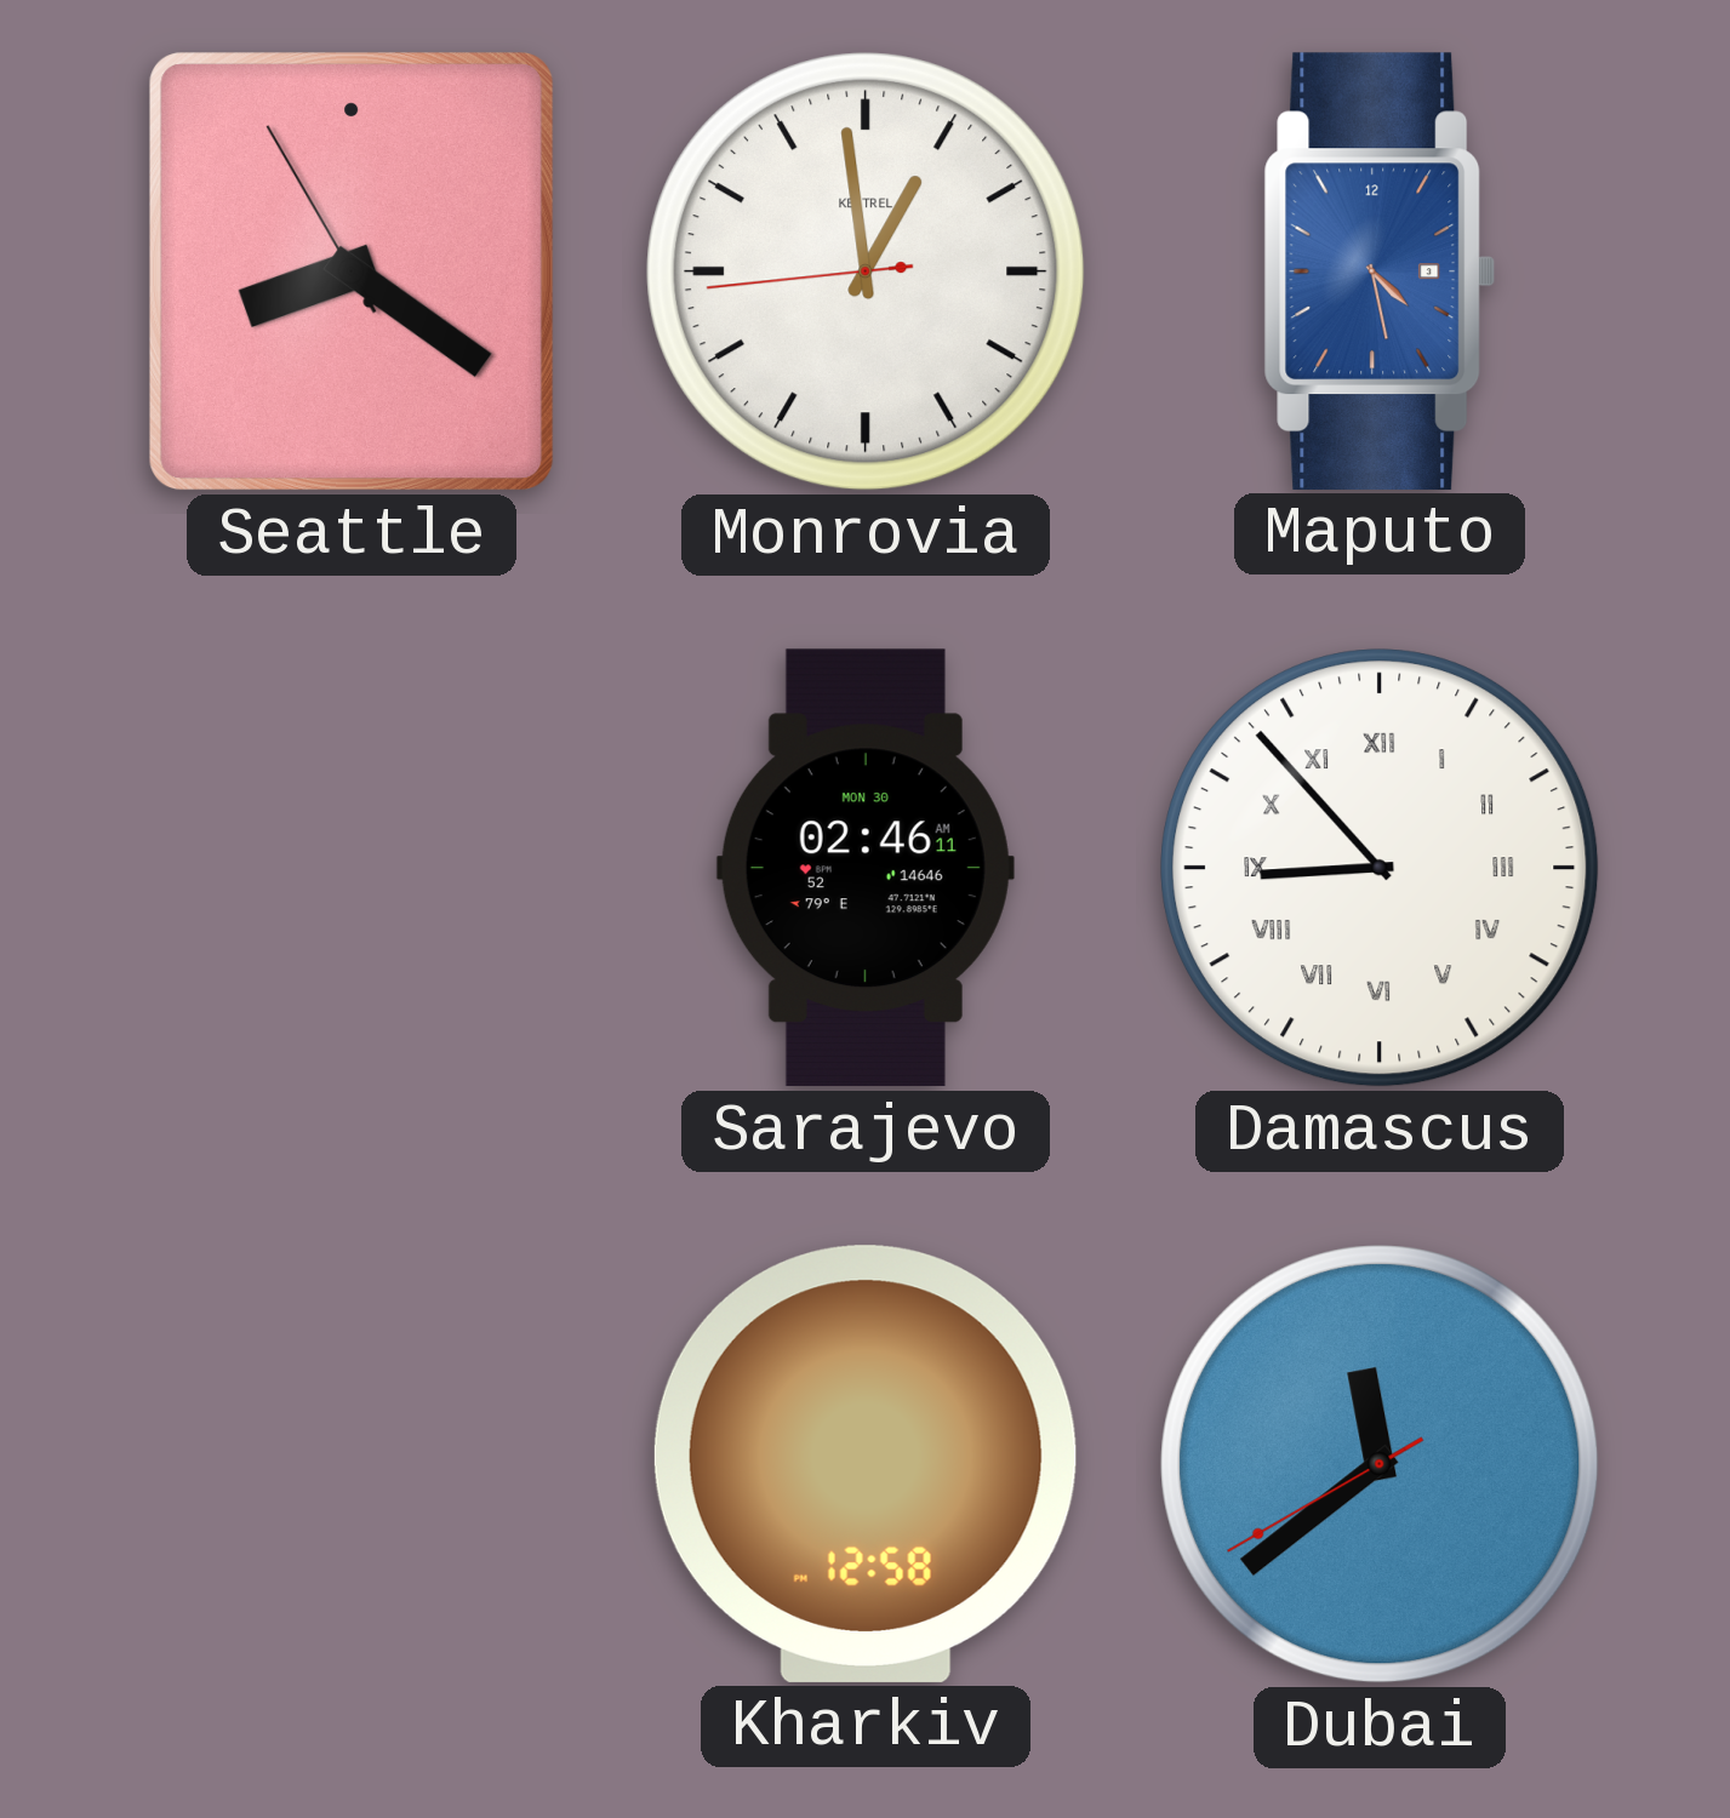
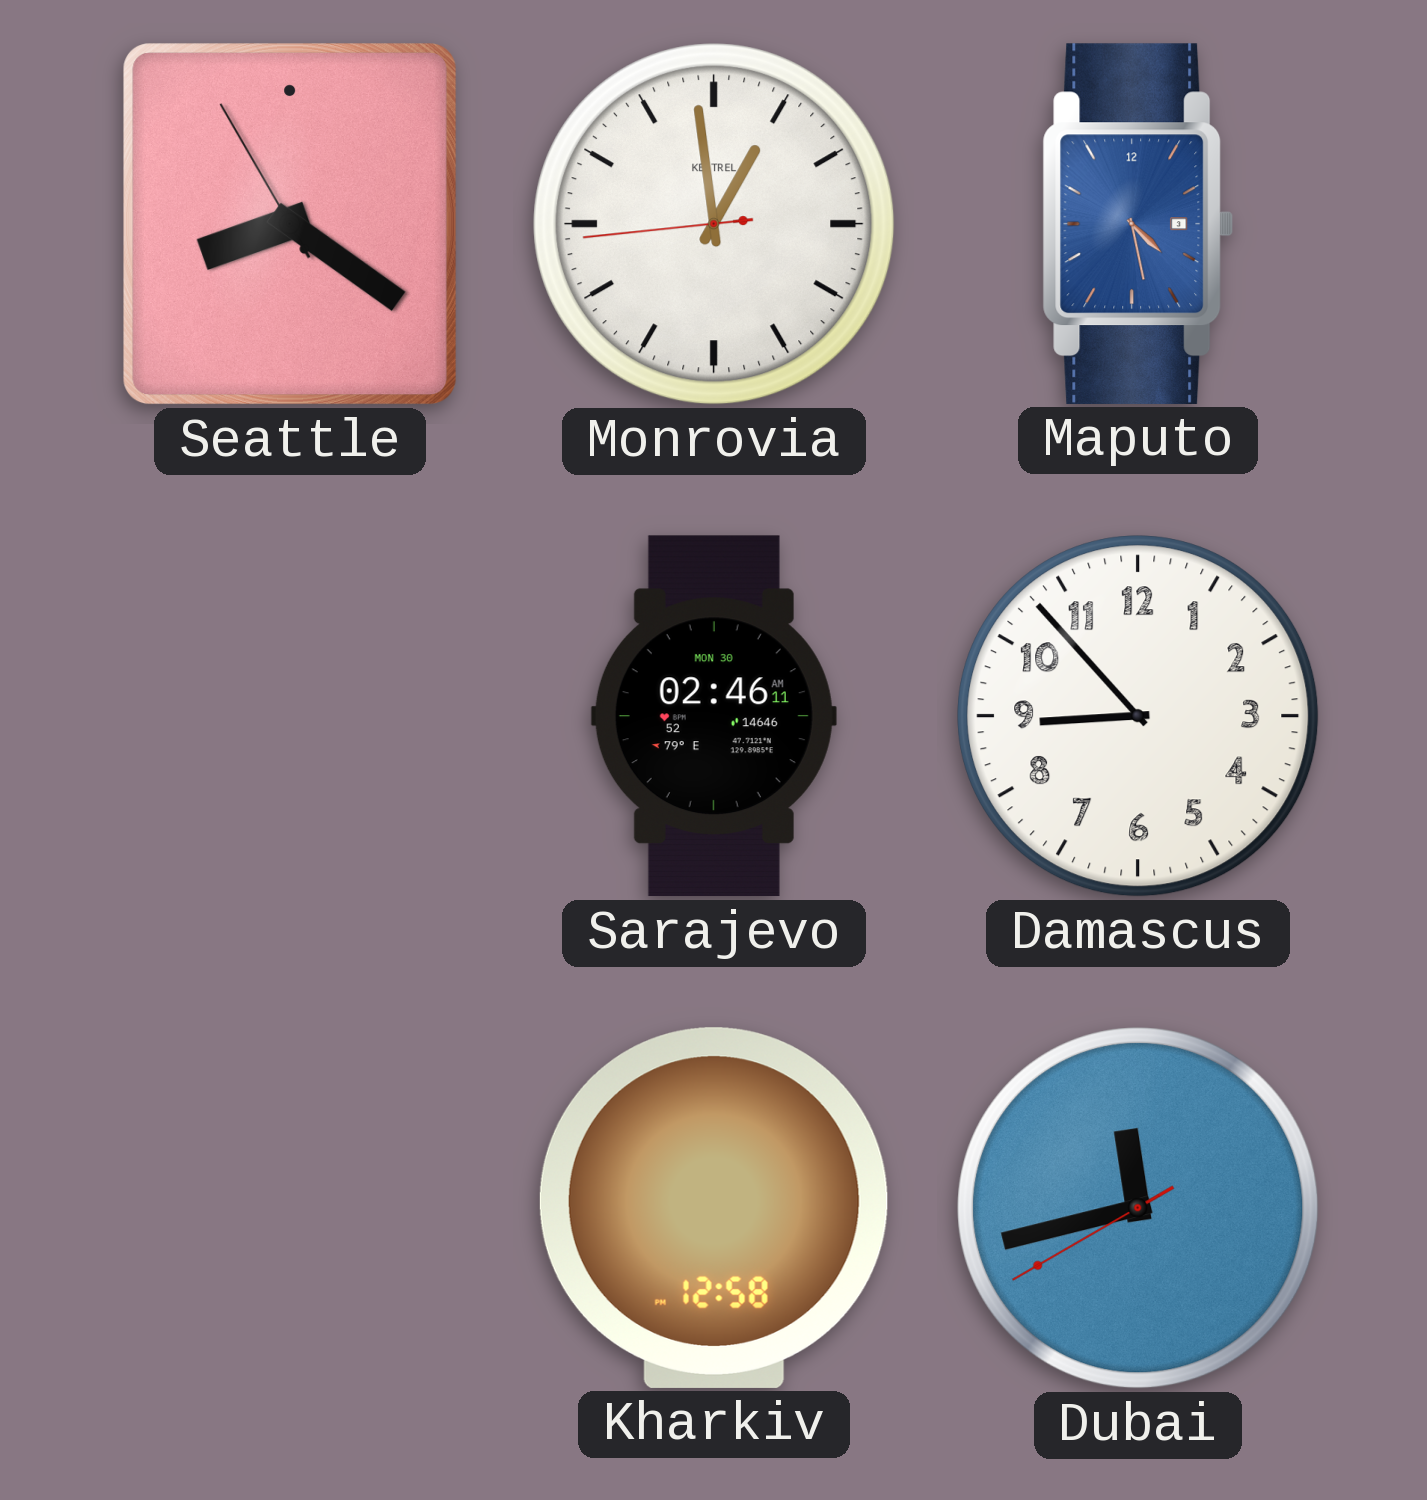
Damascus numerals: Roman -> Arabic
Dubai: 11:38 -> 11:42
